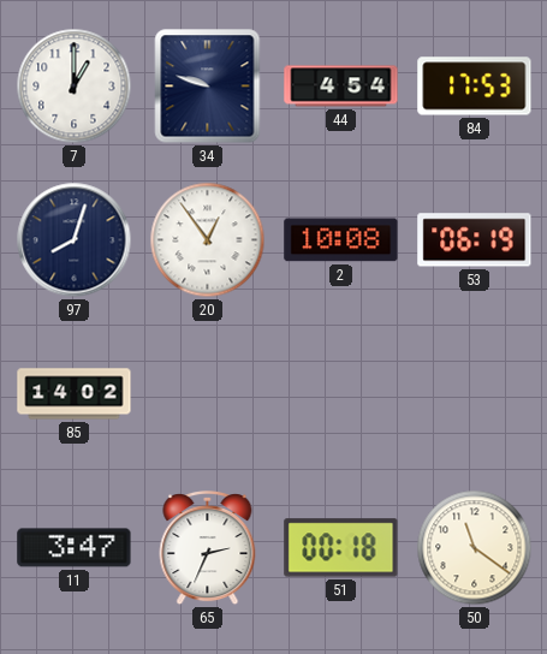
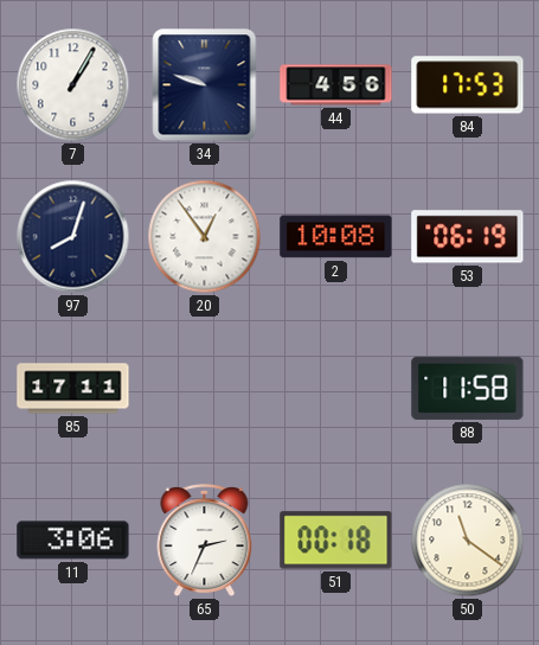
7: 1:00 -> 1:05
44: 4:54 -> 4:56
85: 14:02 -> 17:11
88: none -> 11:58
11: 3:47 -> 3:06
